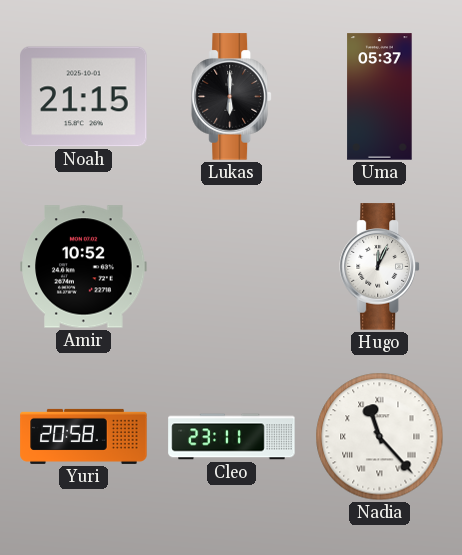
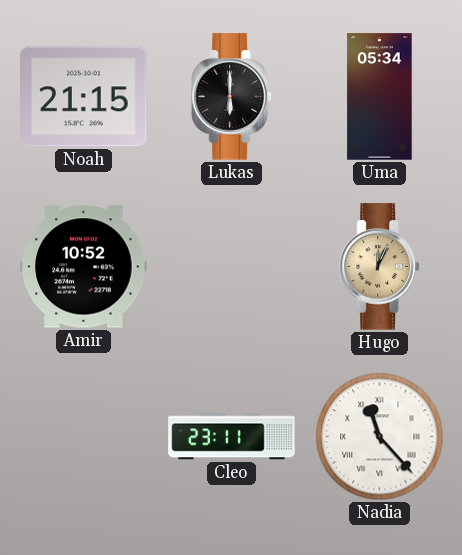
Uma: 05:37 -> 05:34
Hugo dial: white -> champagne
Yuri: 20:58 -> none
